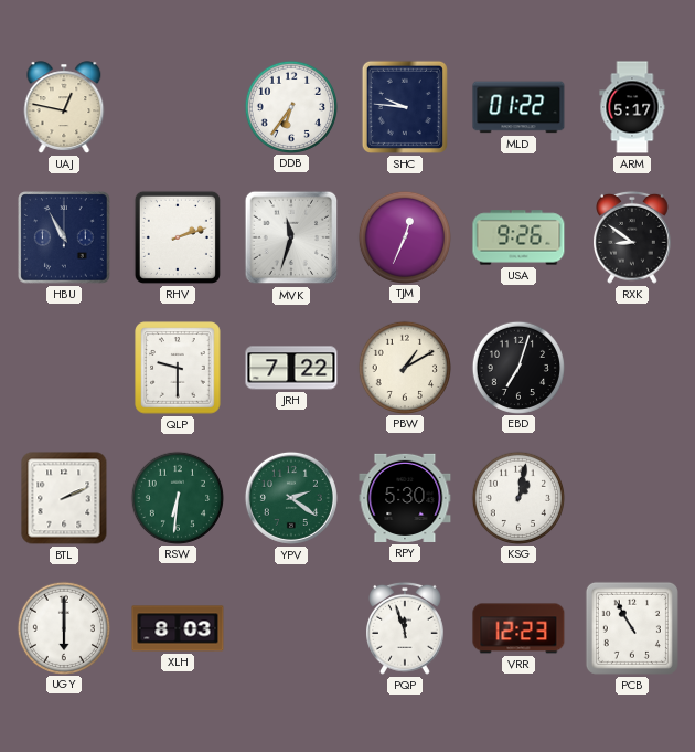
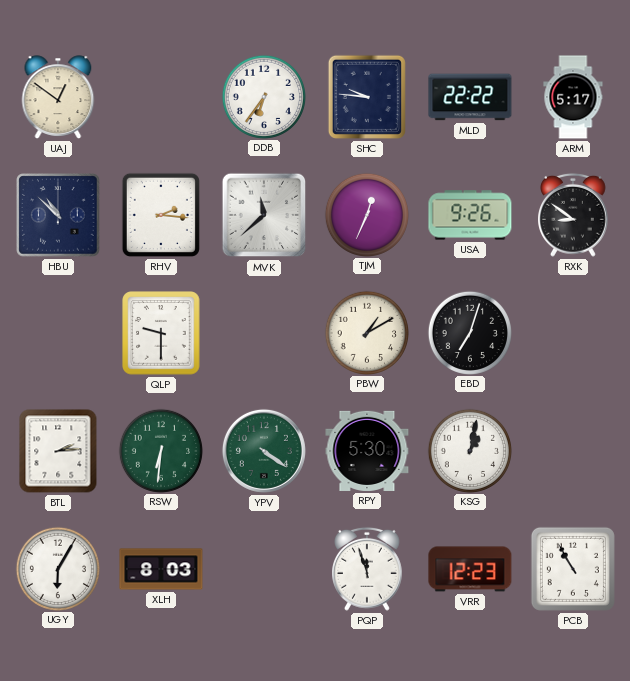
UAJ: 12:47 -> 12:51
MLD: 01:22 -> 22:22
HBU: 10:55 -> 10:52
RHV: 2:12 -> 2:16
MVK: 11:33 -> 11:38
JRH: 7:22 -> none
BTL: 2:11 -> 2:14
YPV: 2:21 -> 4:21
UGY: 6:00 -> 6:05
